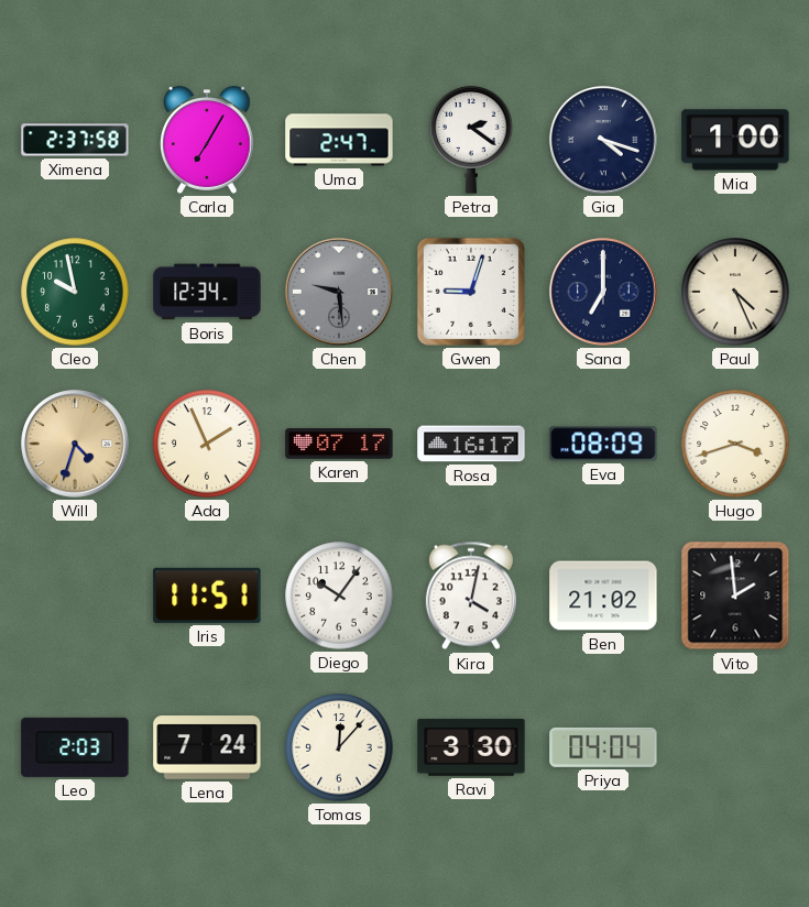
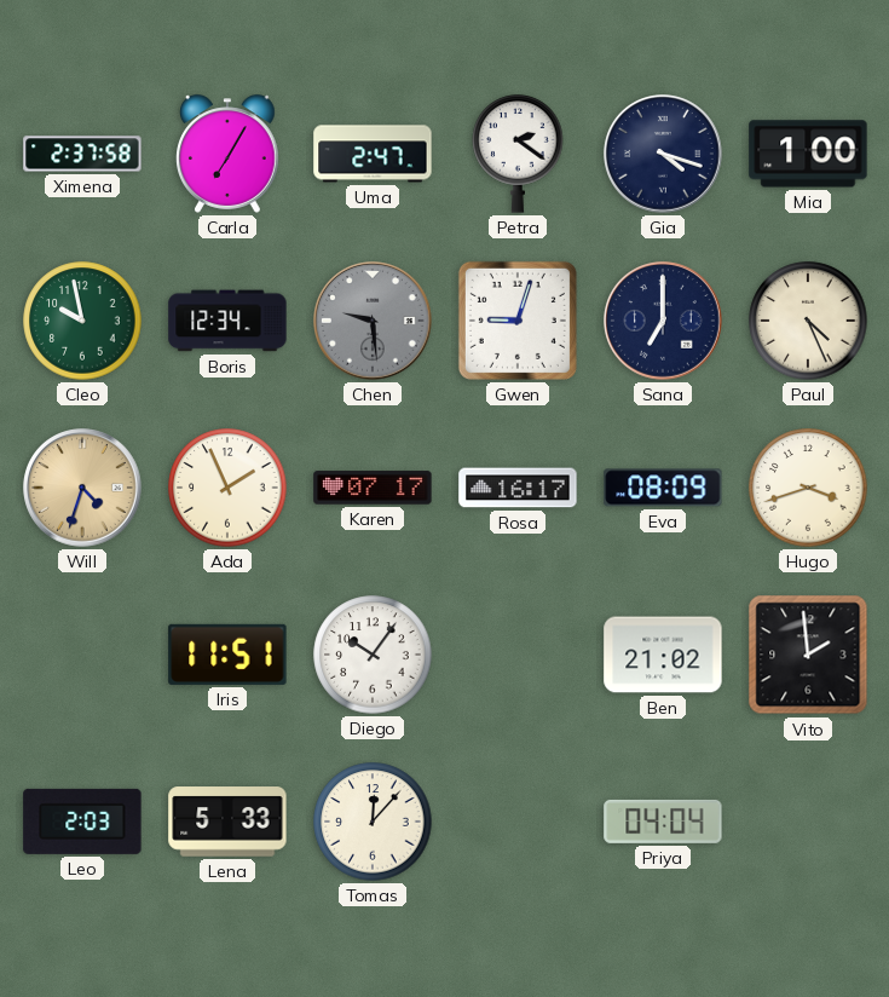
Kira: 4:02 -> none
Lena: 7:24 -> 5:33
Ravi: 3:30 -> none
